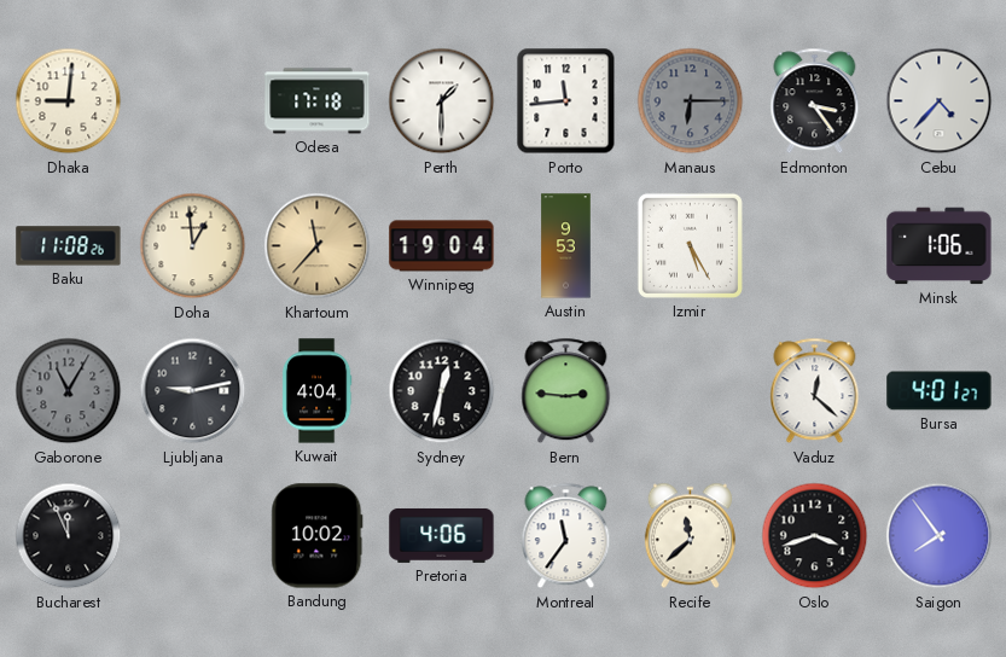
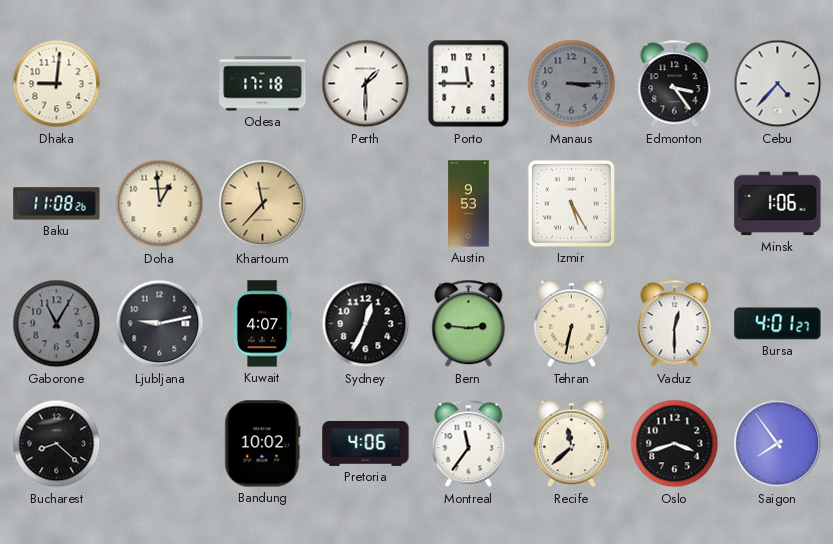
Porto: 11:44 -> 11:45
Manaus: 6:15 -> 3:15
Winnipeg: 19:04 -> none
Kuwait: 4:04 -> 4:07
Sydney: 12:32 -> 12:34
Tehran: none -> 6:32
Vaduz: 12:22 -> 12:30
Bucharest: 11:56 -> 8:22
